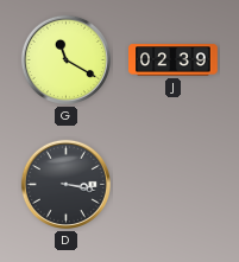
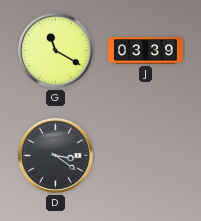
J: 02:39 -> 03:39
D: 3:17 -> 3:21
